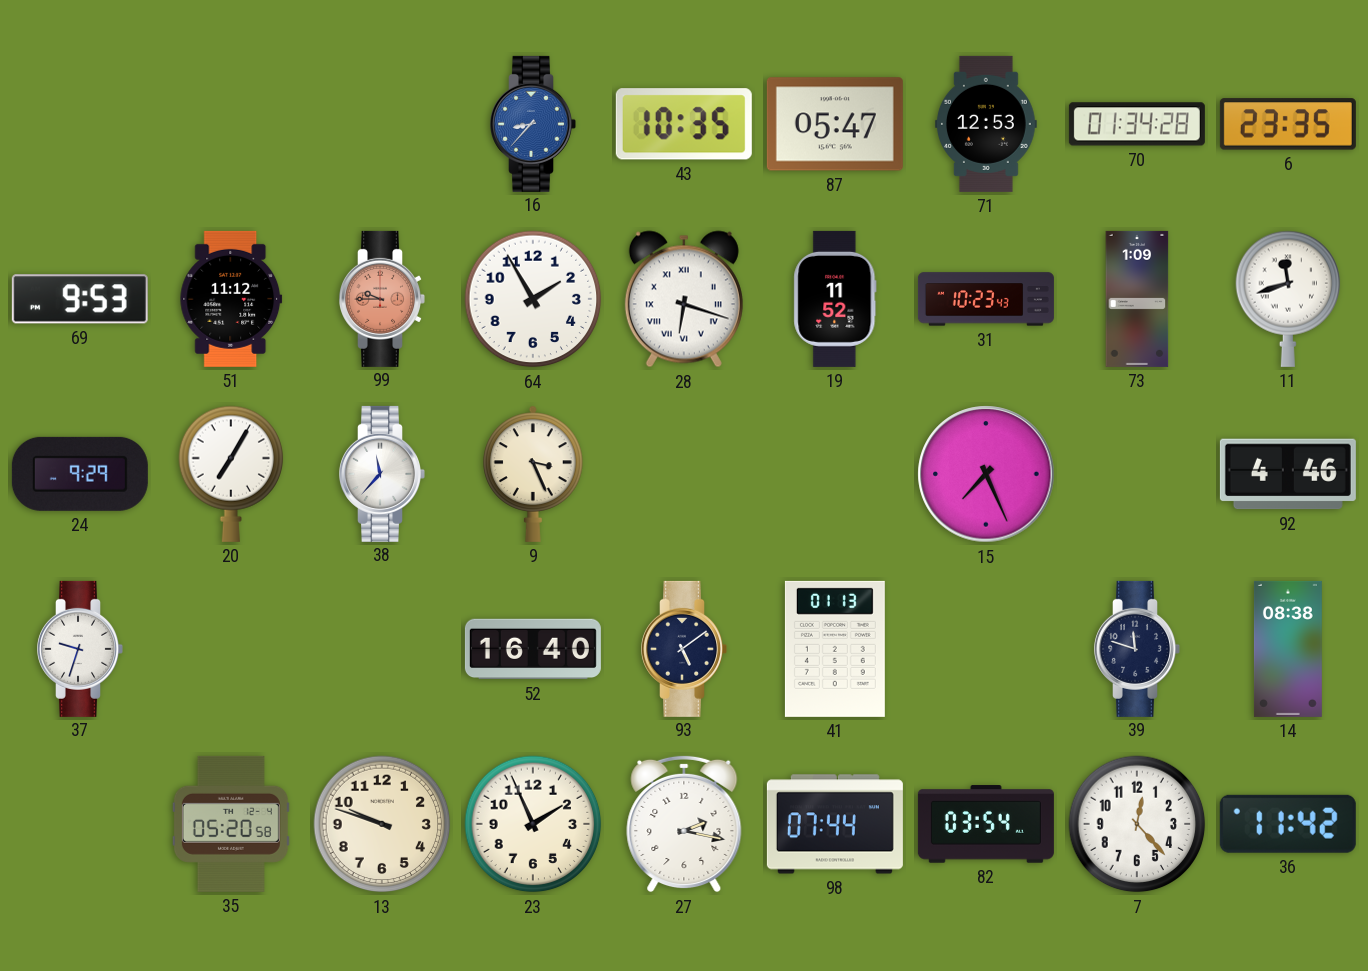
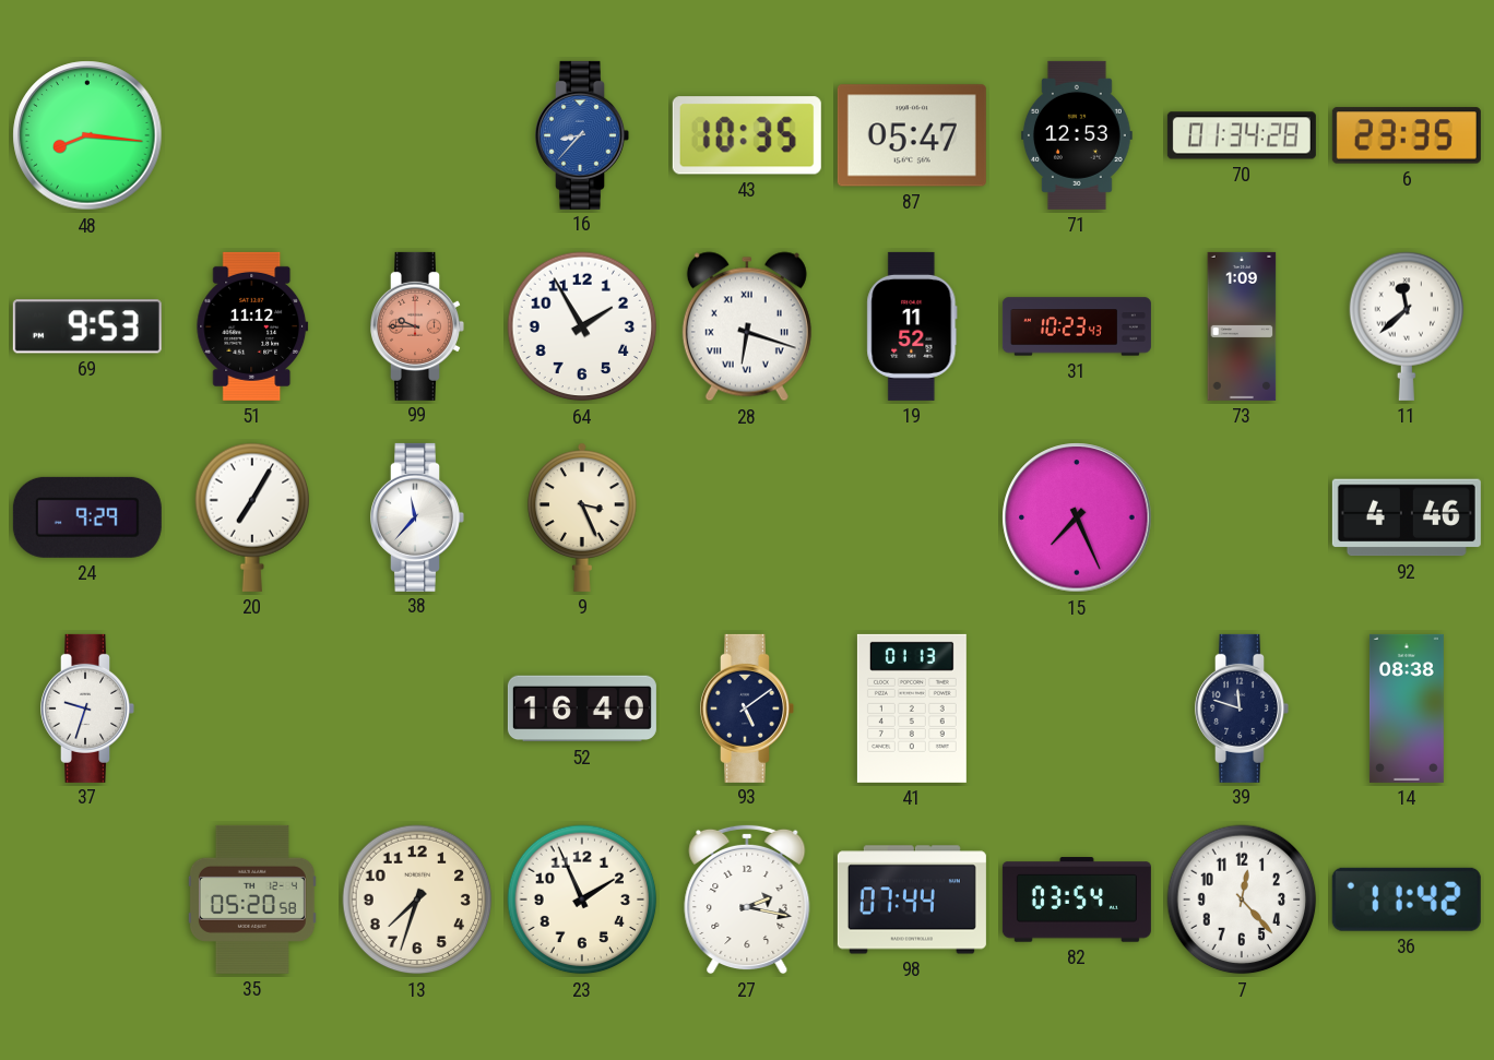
48: none -> 8:16
11: 11:42 -> 11:38
13: 9:48 -> 7:33
